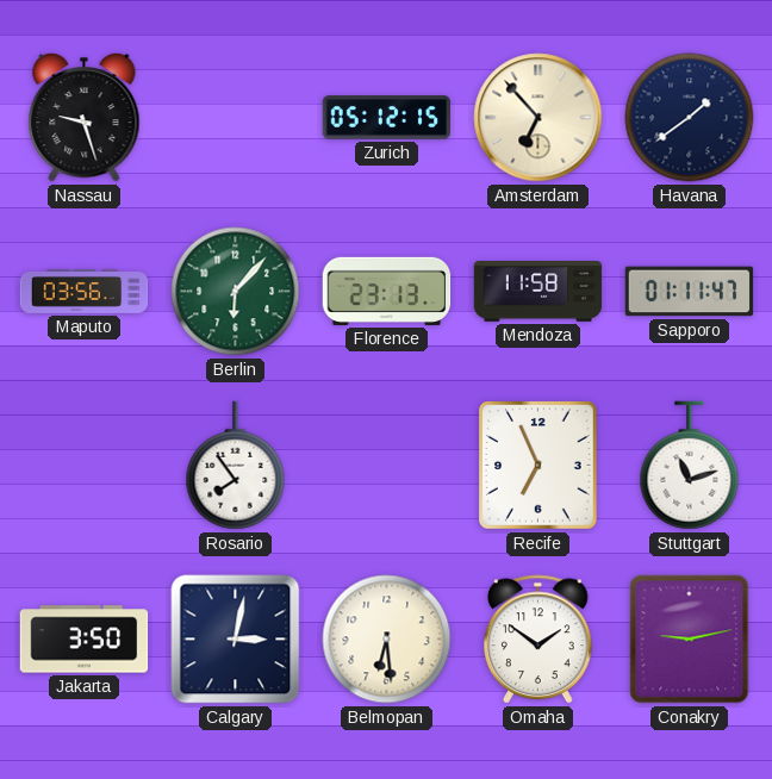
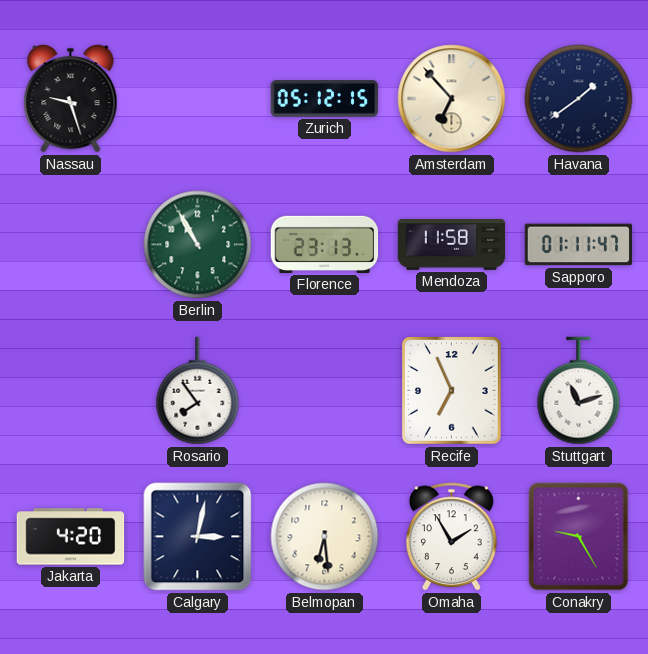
Maputo: 03:56 -> none
Berlin: 6:07 -> 10:55
Jakarta: 3:50 -> 4:20
Omaha: 1:51 -> 1:55
Conakry: 9:13 -> 9:25
